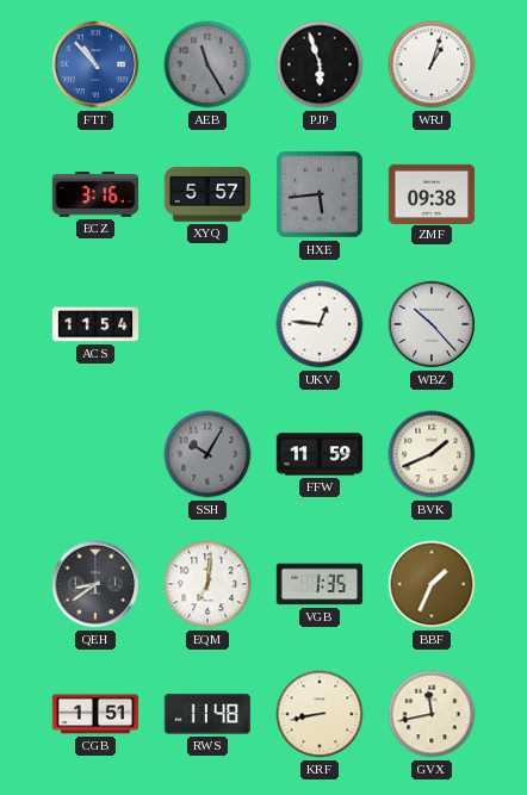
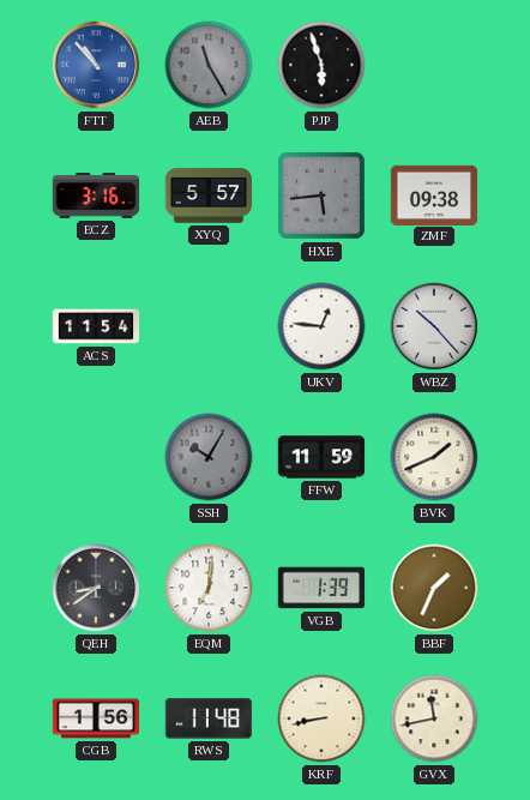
WRJ: 1:03 -> none
VGB: 1:35 -> 1:39
CGB: 1:51 -> 1:56
